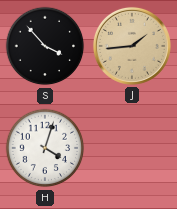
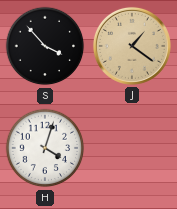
J: 1:44 -> 1:21
